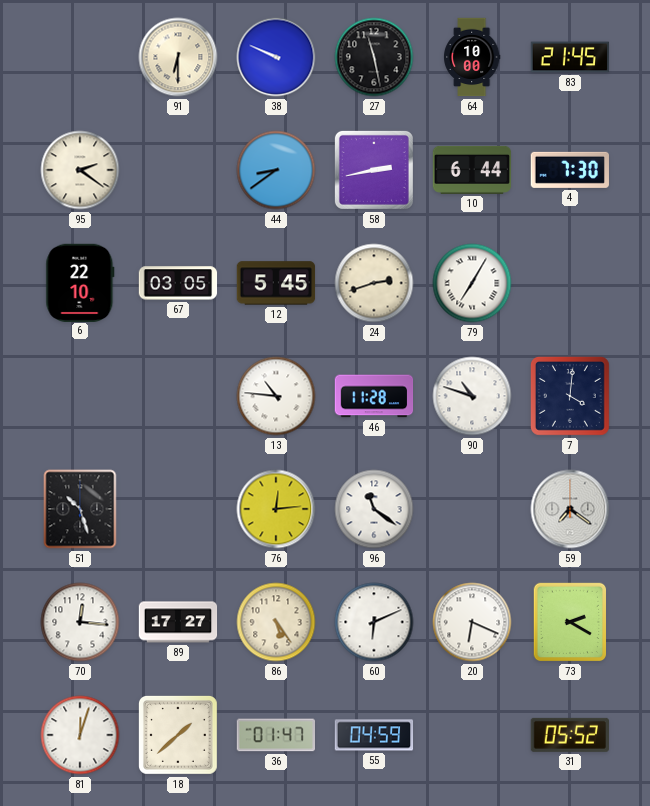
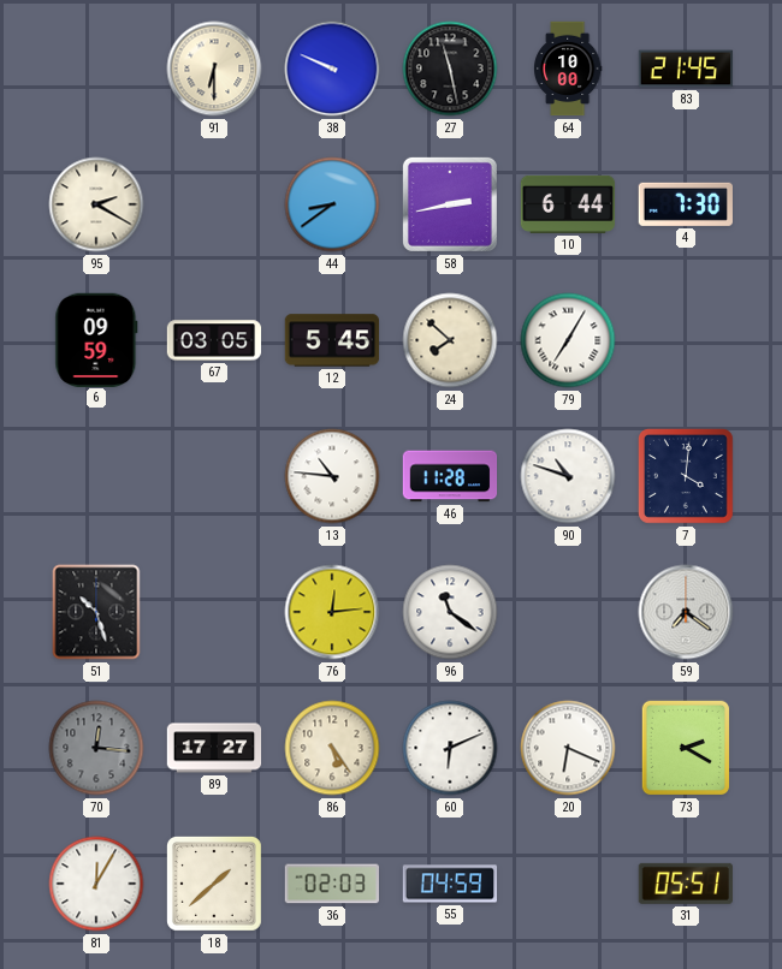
95: 2:21 -> 2:20
6: 22:10 -> 09:59
24: 2:42 -> 7:52
70 dial: white -> grey
81: 12:03 -> 12:05
36: 01:47 -> 02:03
31: 05:52 -> 05:51
